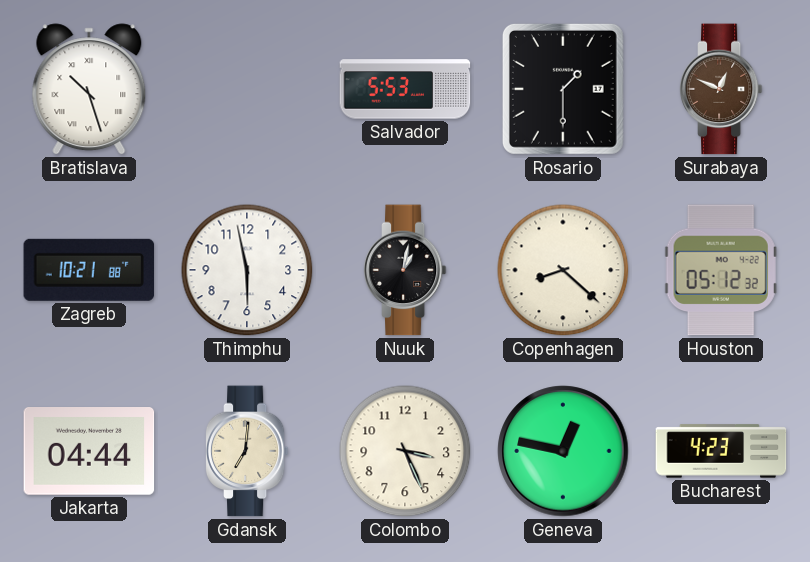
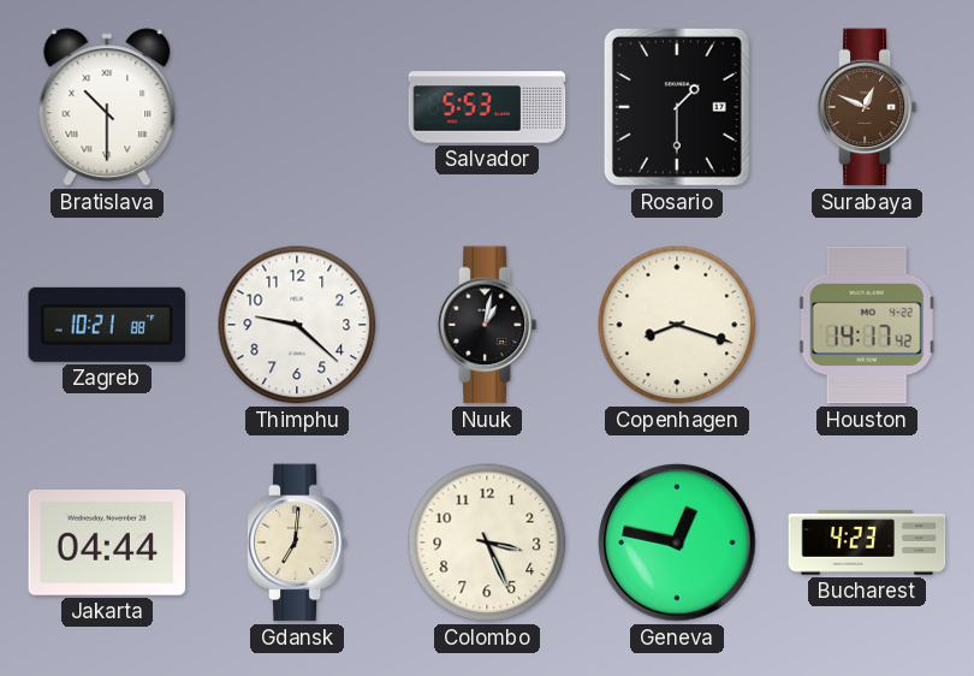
Bratislava: 10:27 -> 10:30
Thimphu: 5:58 -> 9:22
Copenhagen: 8:22 -> 8:18
Houston: 05:12 -> 14:17
